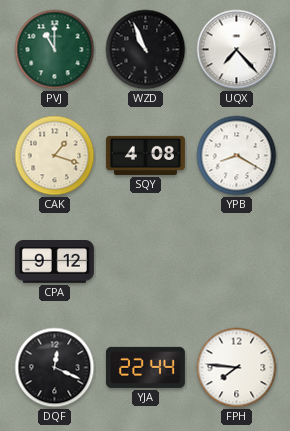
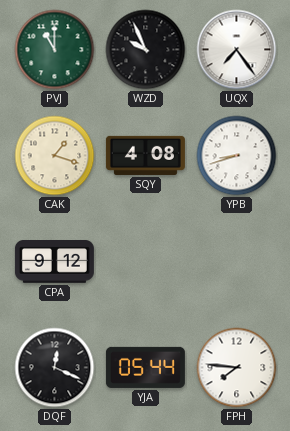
WZD: 10:56 -> 9:56
UQX: 7:23 -> 7:24
YPB: 8:20 -> 8:42
YJA: 22:44 -> 05:44
